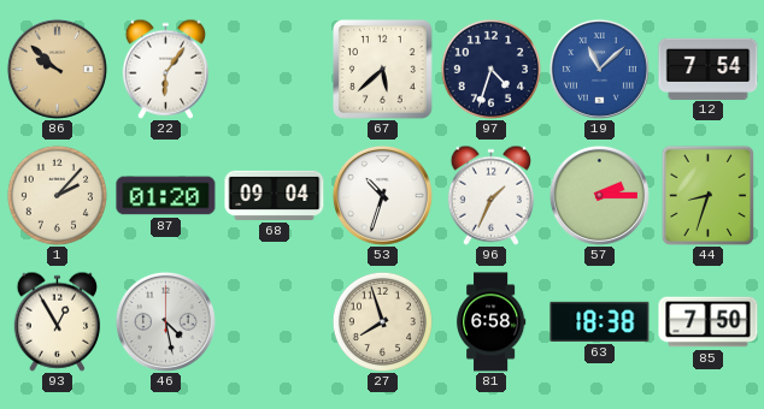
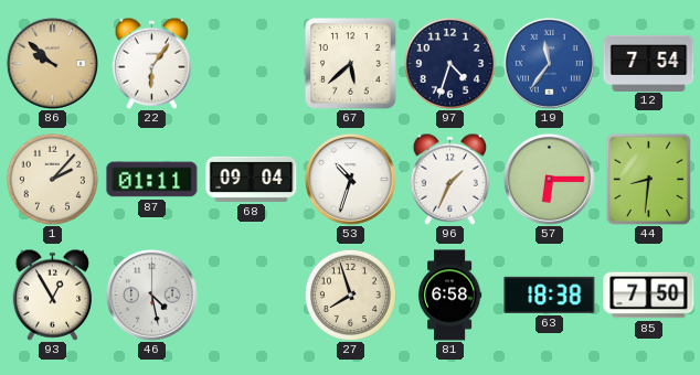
19: 11:08 -> 11:36
87: 01:20 -> 01:11
57: 2:15 -> 6:15
44: 8:33 -> 8:31
